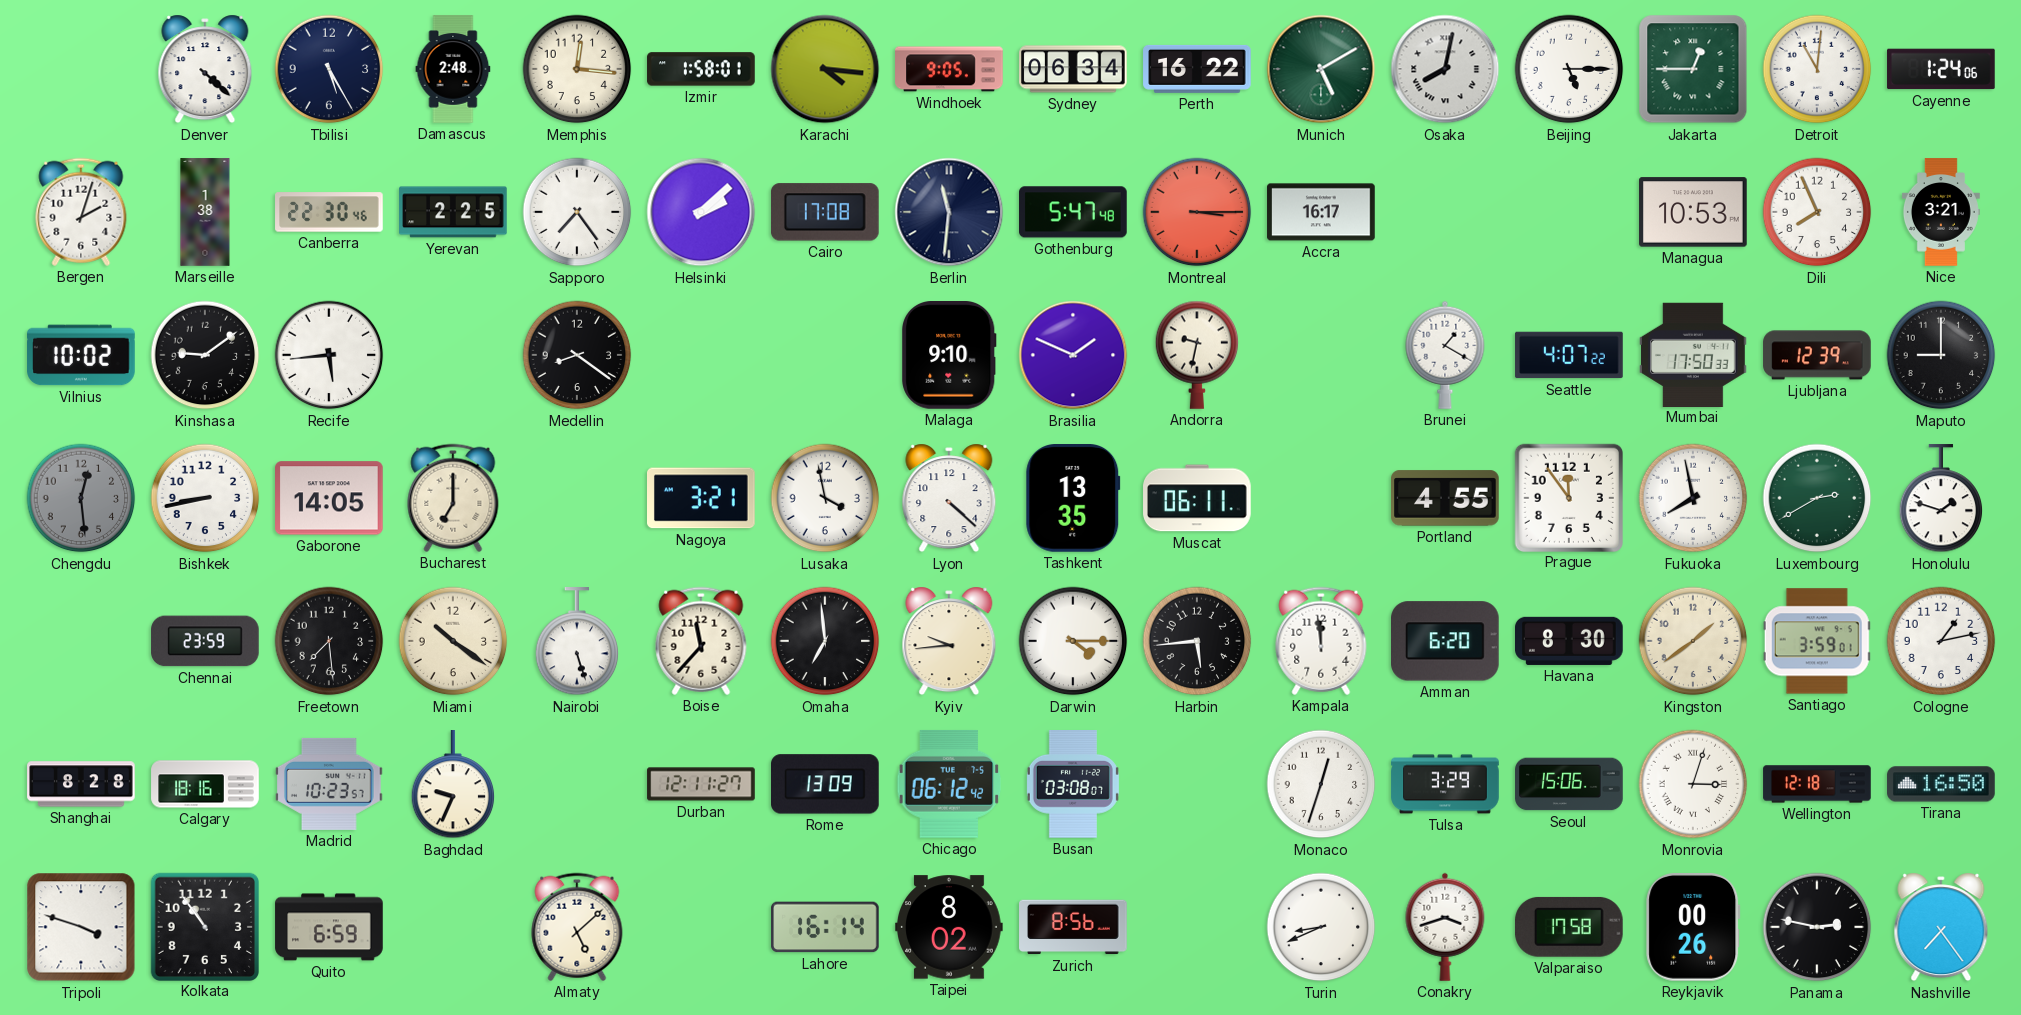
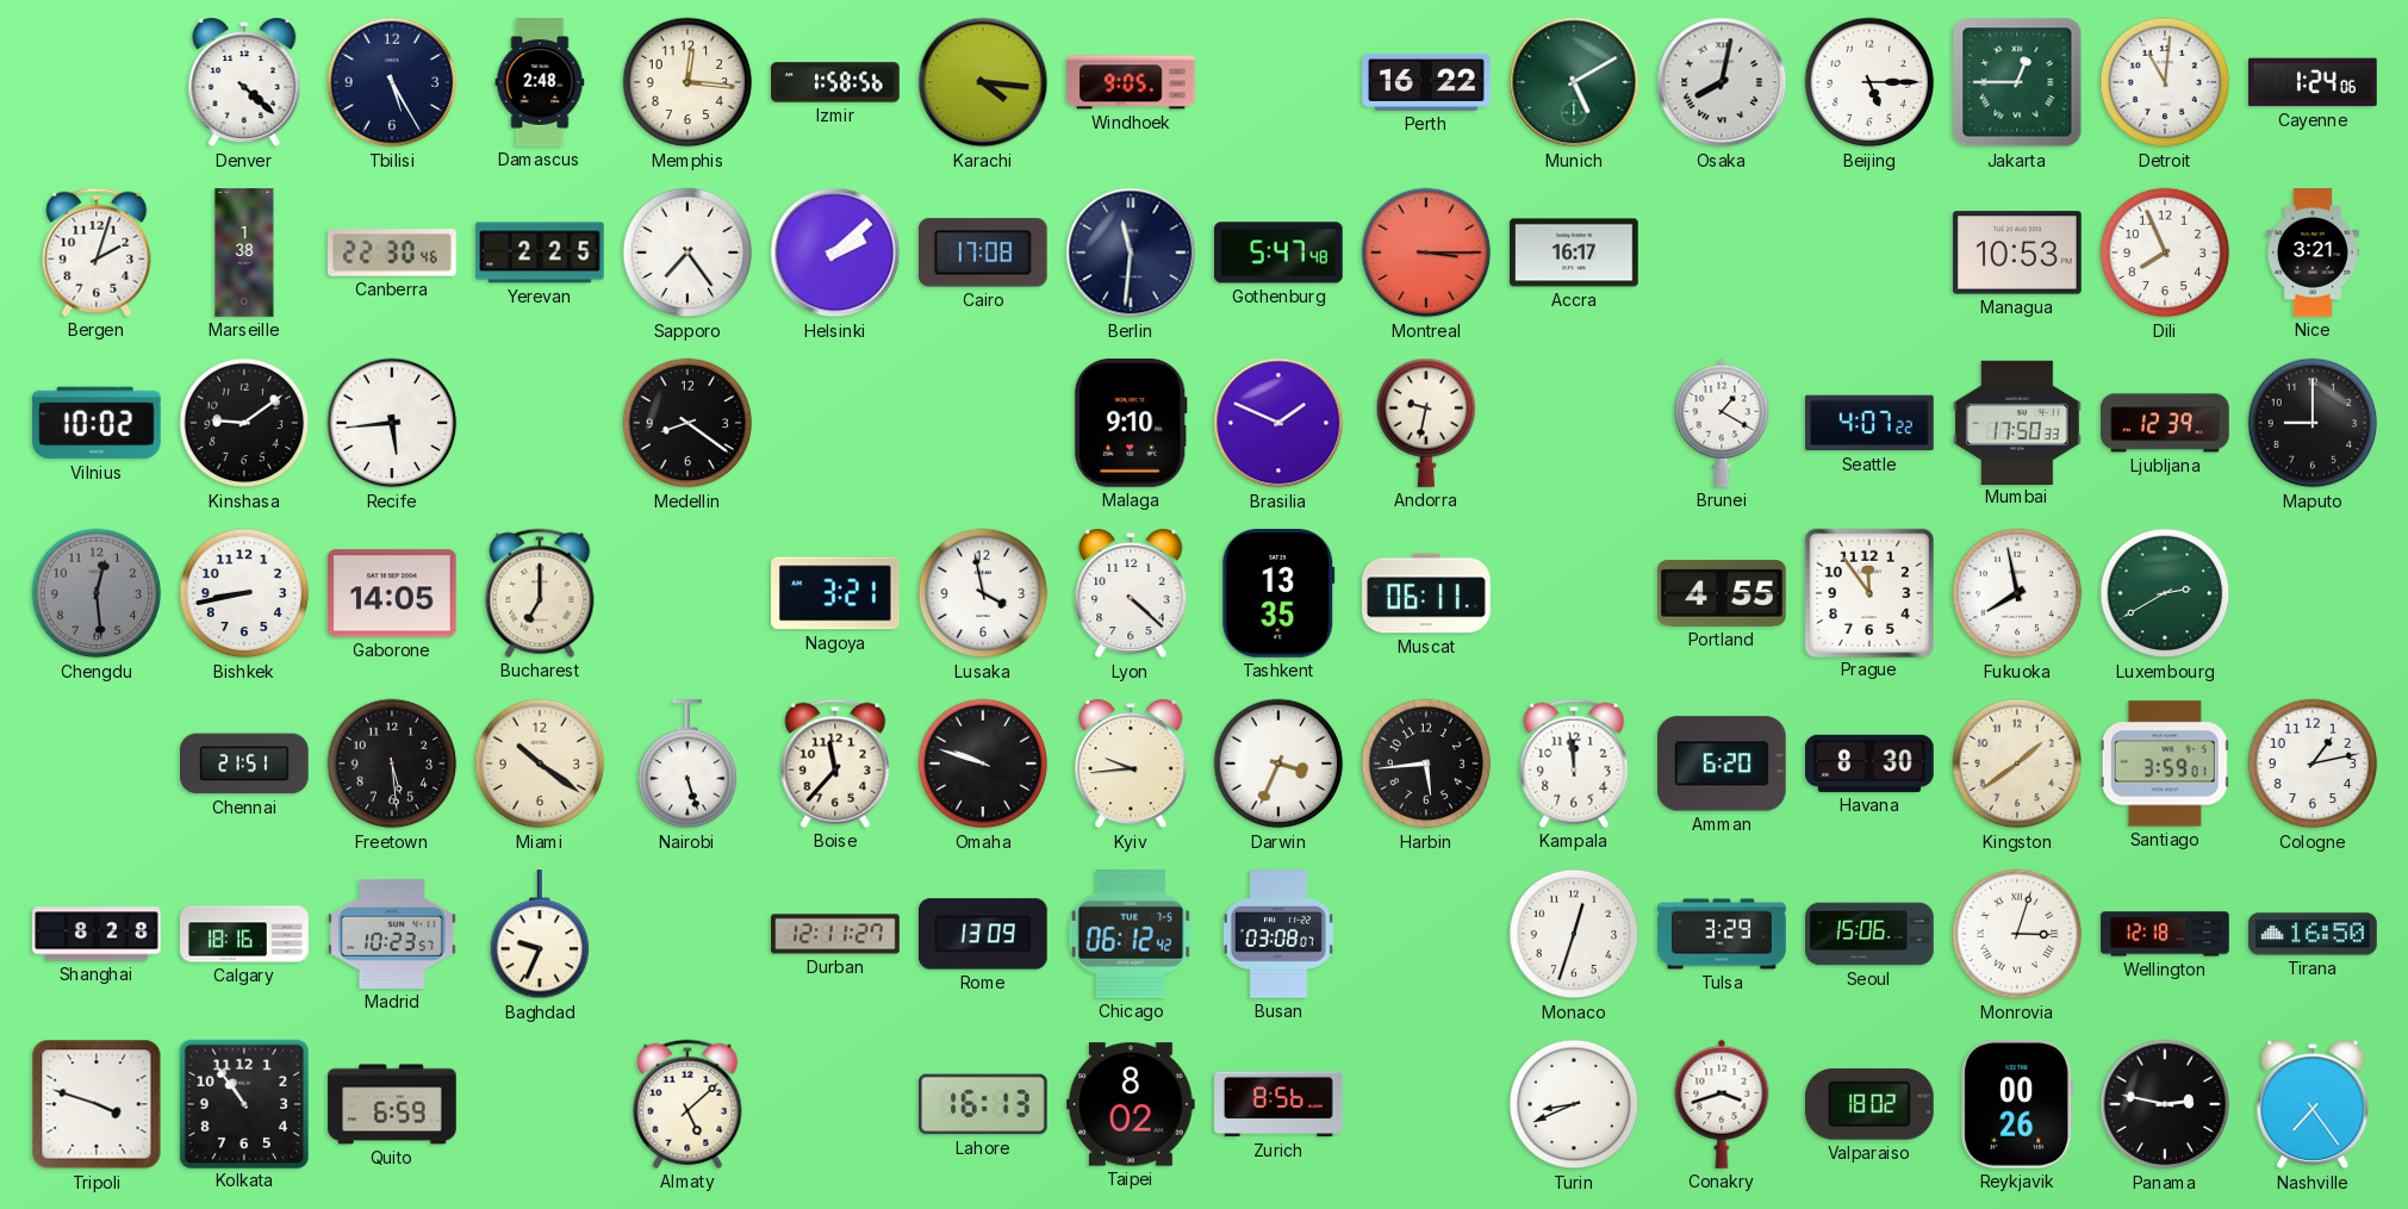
Izmir: 1:58:01 -> 1:58:56
Sydney: 06:34 -> none
Honolulu: 1:48 -> none
Chennai: 23:59 -> 21:51
Freetown: 7:29 -> 5:29
Omaha: 6:59 -> 9:48
Darwin: 4:15 -> 3:34
Lahore: 16:14 -> 16:13
Valparaiso: 17:58 -> 18:02
